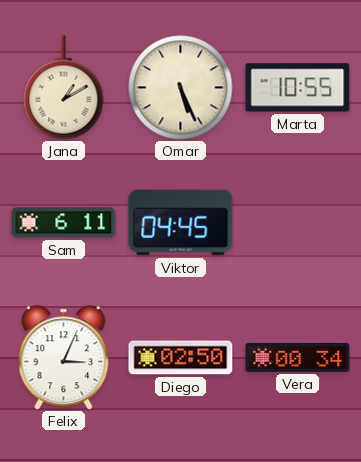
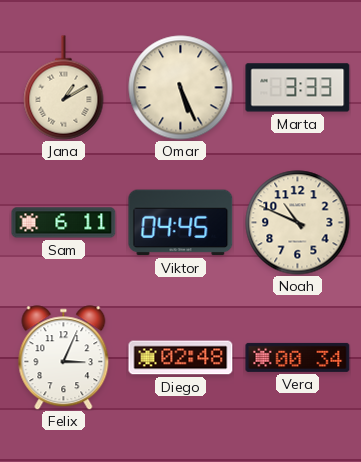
Marta: 10:55 -> 3:33
Noah: none -> 10:49
Diego: 02:50 -> 02:48
